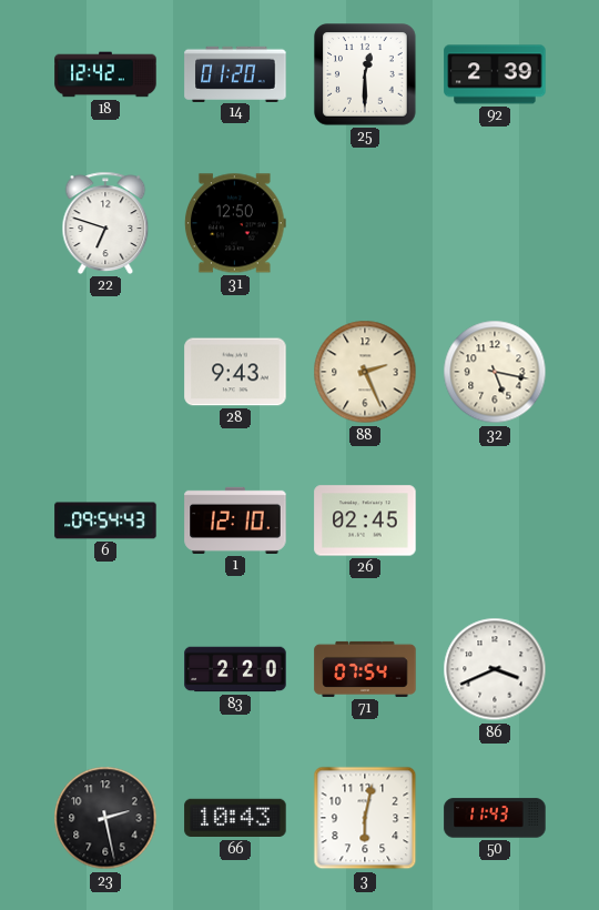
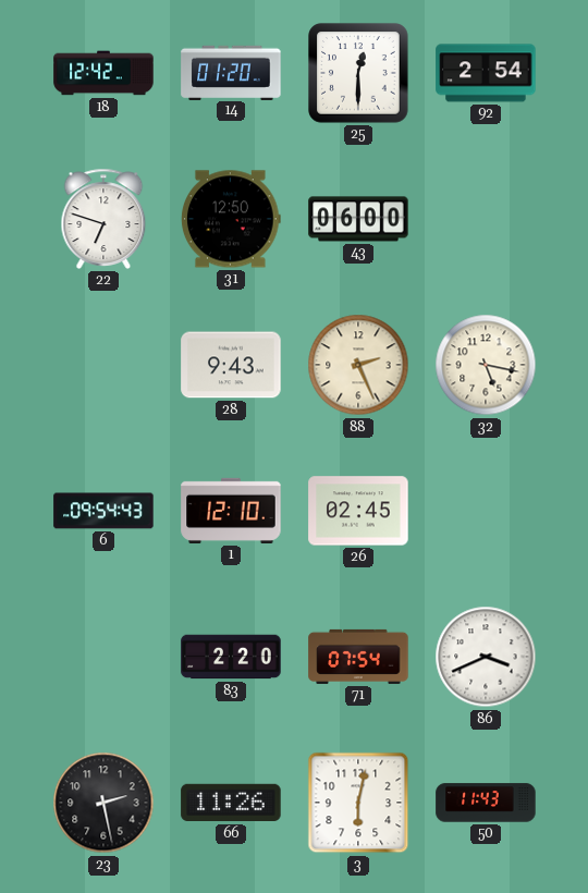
92: 2:39 -> 2:54
43: none -> 06:00
66: 10:43 -> 11:26
